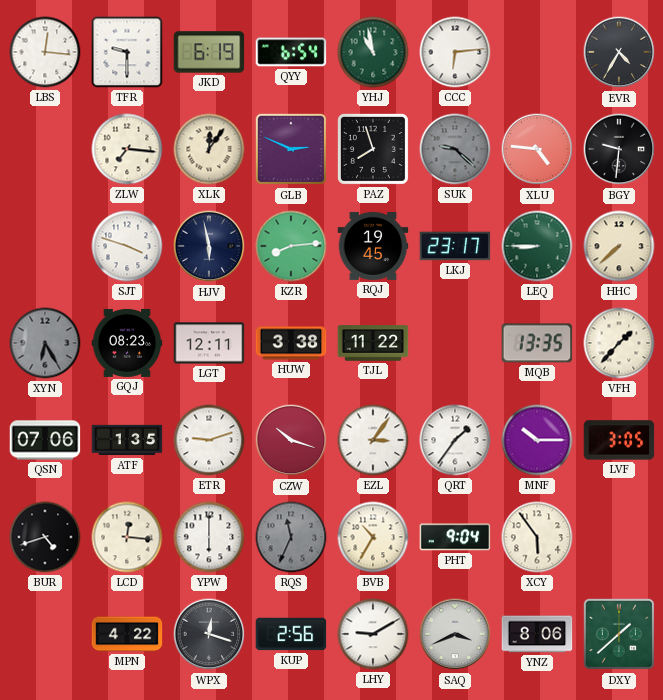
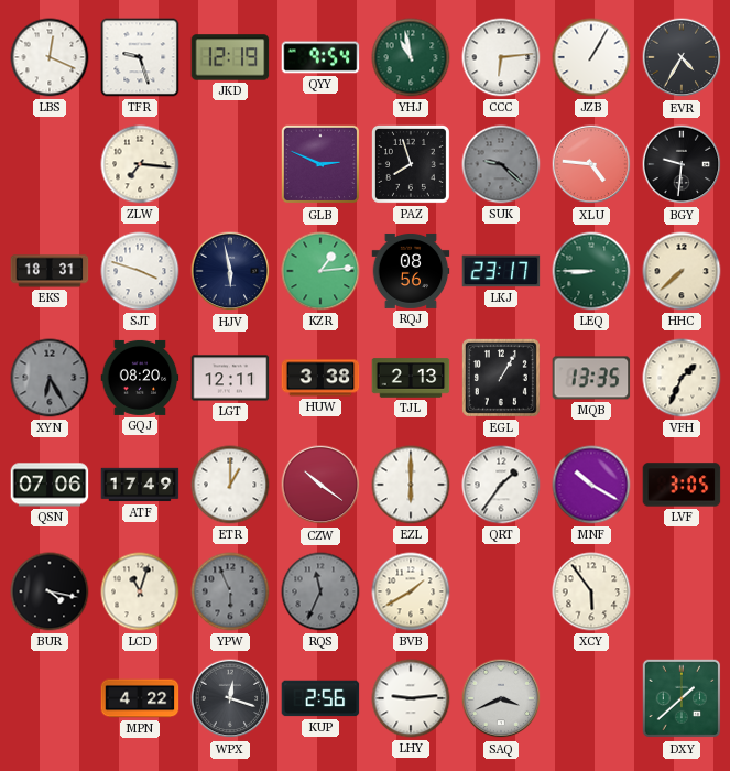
LBS: 12:16 -> 12:19
TFR: 9:30 -> 9:27
JKD: 6:19 -> 12:19
QYY: 6:54 -> 9:54
JZB: none -> 1:05
XLK: 12:06 -> none
EKS: none -> 18:31
KZR: 8:14 -> 1:14
RQJ: 19:45 -> 08:56
GQJ: 08:23 -> 08:20
TJL: 11:22 -> 2:13
EGL: none -> 1:05
VFH: 1:37 -> 1:34
ATF: 1:35 -> 17:49
ETR: 9:12 -> 1:00
CZW: 10:18 -> 10:21
EZL: 3:06 -> 6:00
MNF: 10:15 -> 10:20
BUR: 4:42 -> 4:17
LCD: 12:16 -> 11:03
YPW: 6:00 -> 5:56
YPW dial: white -> grey
BVB: 10:35 -> 1:40
PHT: 9:04 -> none
LHY: 9:10 -> 9:14
YNZ: 8:06 -> none
